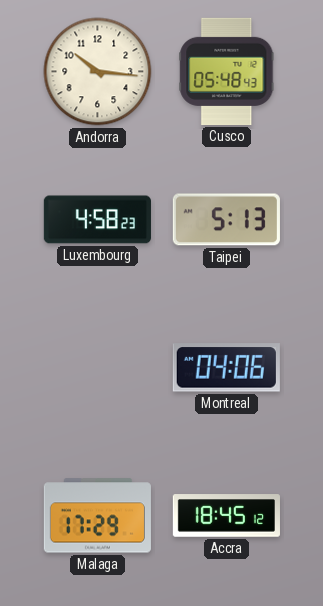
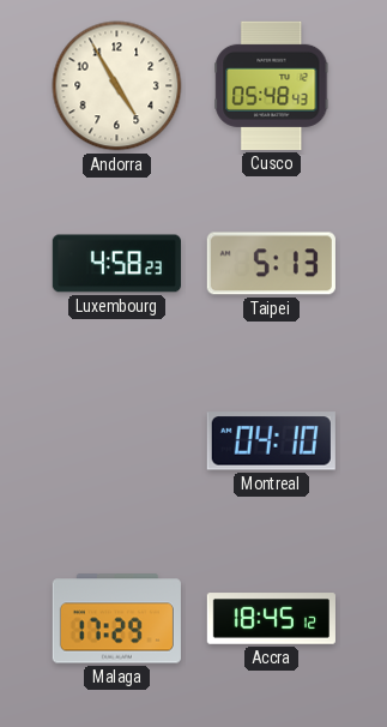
Andorra: 10:16 -> 4:55
Montreal: 04:06 -> 04:10
